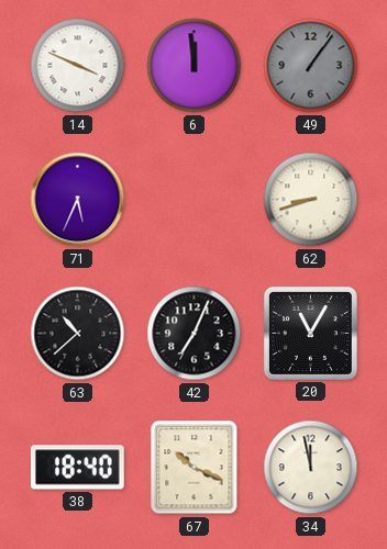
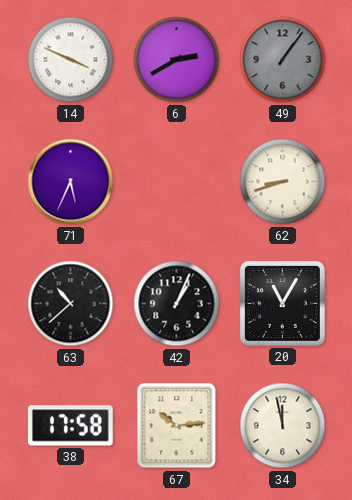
6: 11:59 -> 2:40
42: 7:04 -> 1:04
38: 18:40 -> 17:58
67: 10:19 -> 10:14
